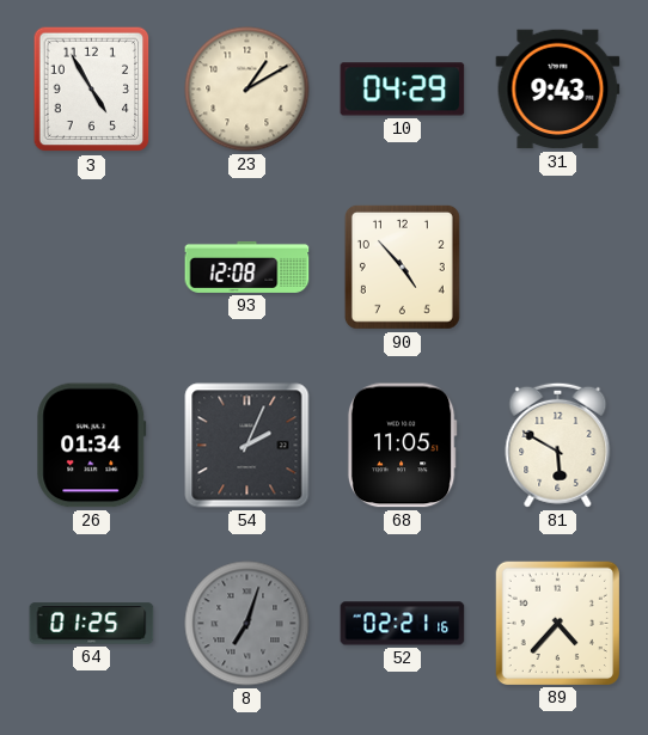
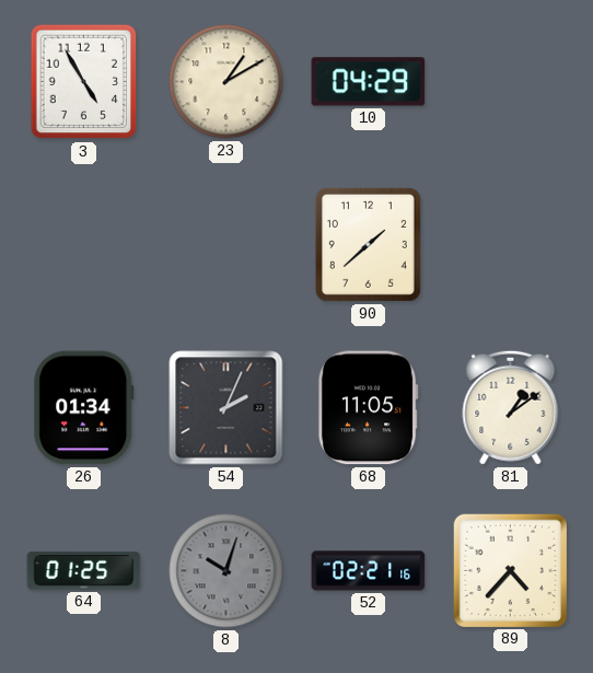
31: 9:43 -> none
93: 12:08 -> none
90: 4:53 -> 1:38
81: 5:50 -> 1:09
8: 7:03 -> 10:03
